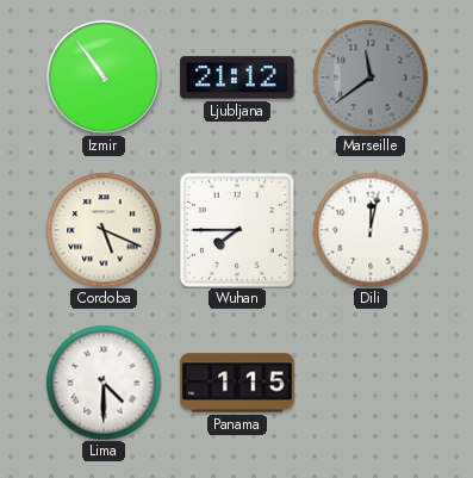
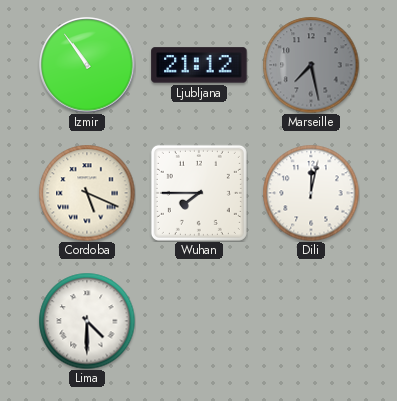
Marseille: 11:39 -> 7:28
Panama: 1:15 -> none
